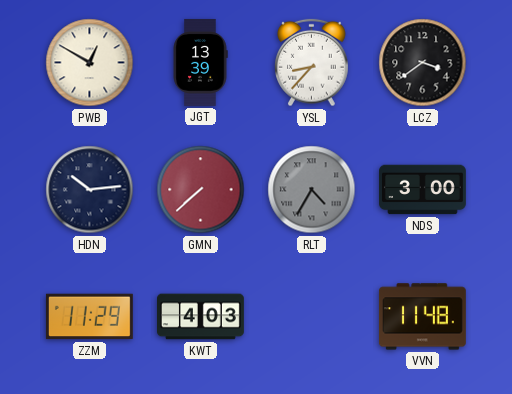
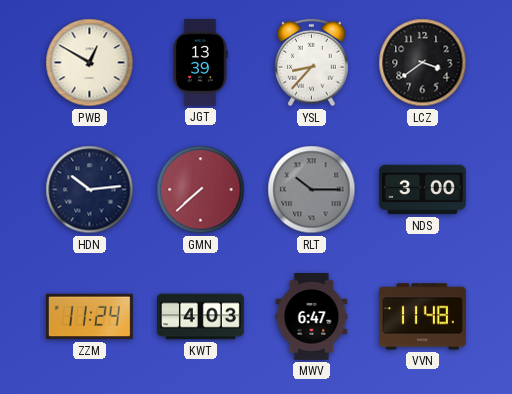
RLT: 4:35 -> 10:15
ZZM: 11:29 -> 11:24
MWV: none -> 6:47
